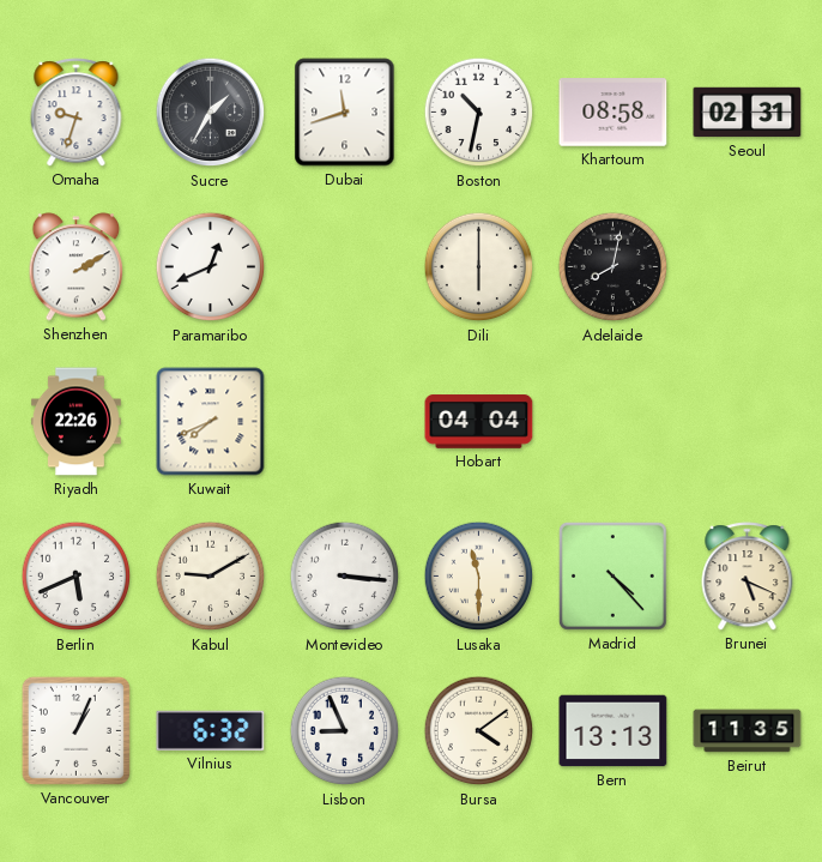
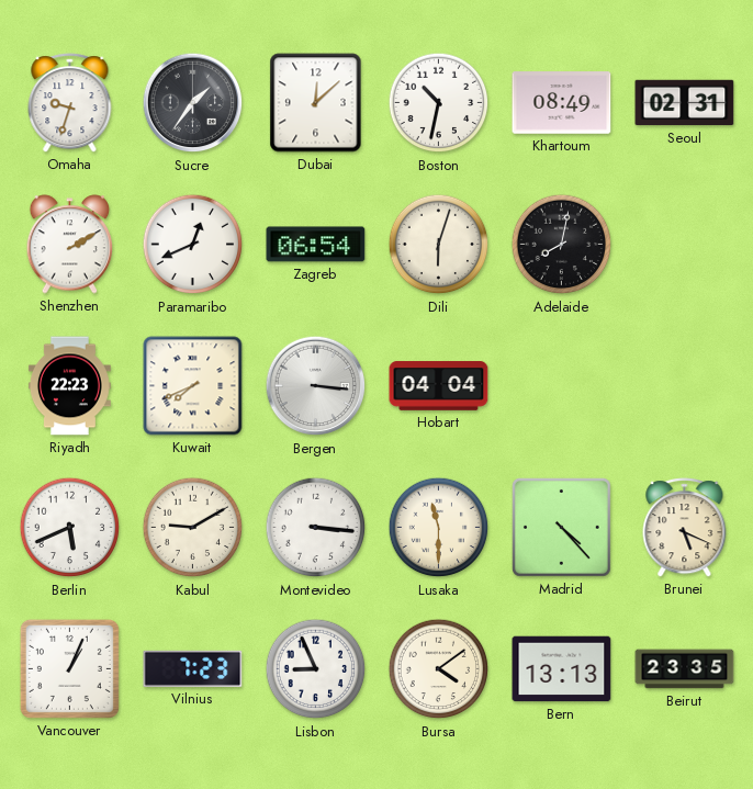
Sucre: 1:35 -> 1:36
Dubai: 11:42 -> 12:08
Khartoum: 08:58 -> 08:49
Zagreb: none -> 06:54
Dili: 6:00 -> 6:03
Riyadh: 22:26 -> 22:23
Bergen: none -> 3:16
Vilnius: 6:32 -> 7:23
Beirut: 11:35 -> 23:35
